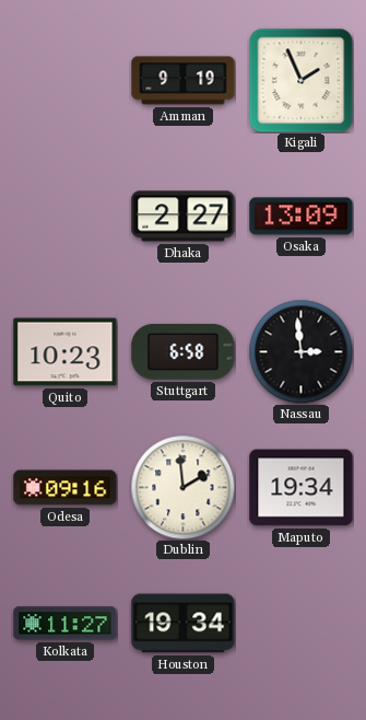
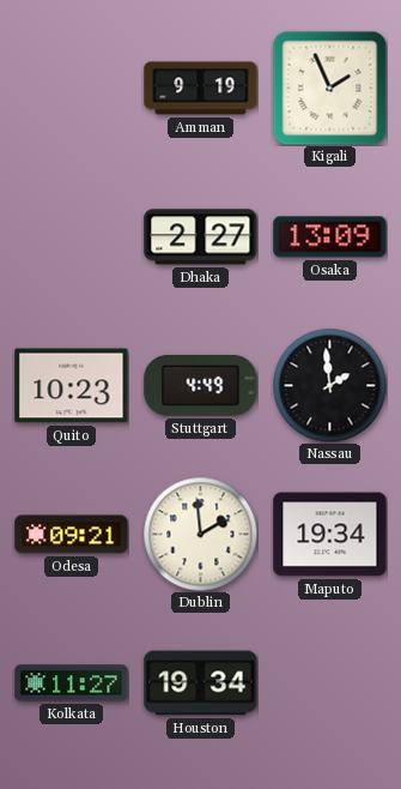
Stuttgart: 6:58 -> 4:49
Nassau: 2:59 -> 1:59
Odesa: 09:16 -> 09:21
